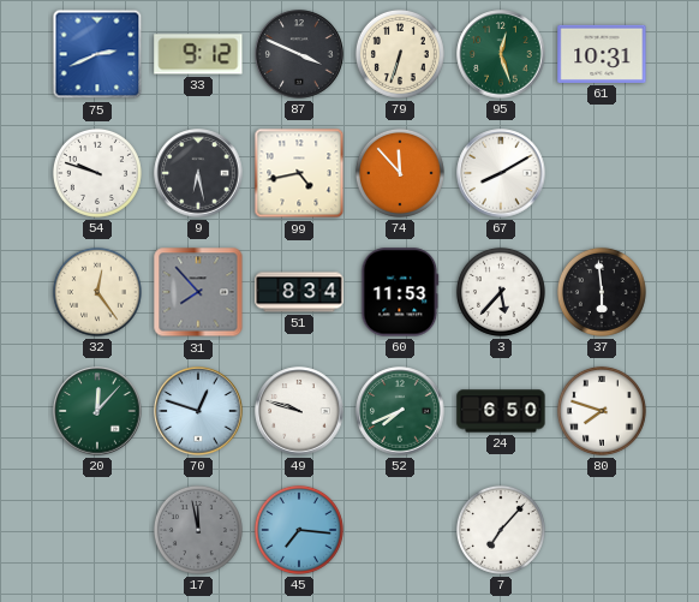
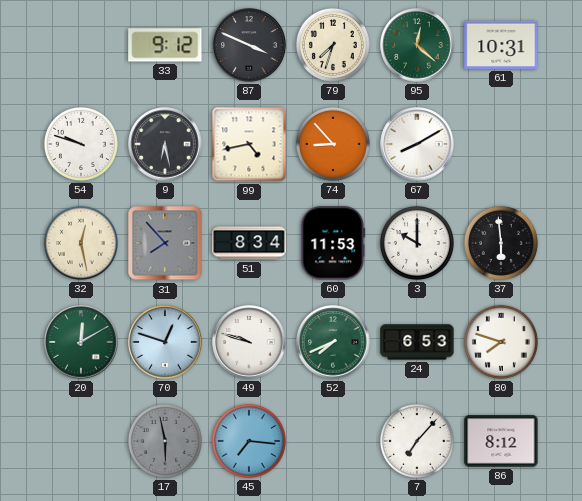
75: 2:41 -> none
79: 6:33 -> 7:33
95: 12:27 -> 12:22
74: 11:53 -> 8:53
32: 12:24 -> 12:28
3: 5:37 -> 10:00
20: 12:07 -> 12:10
24: 6:50 -> 6:53
17: 11:58 -> 5:58
86: none -> 8:12
